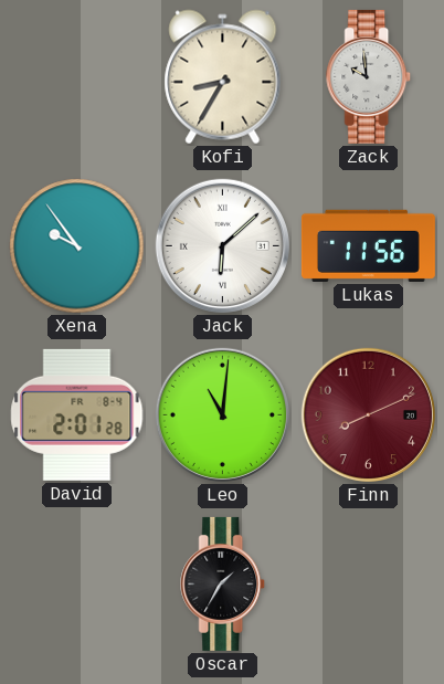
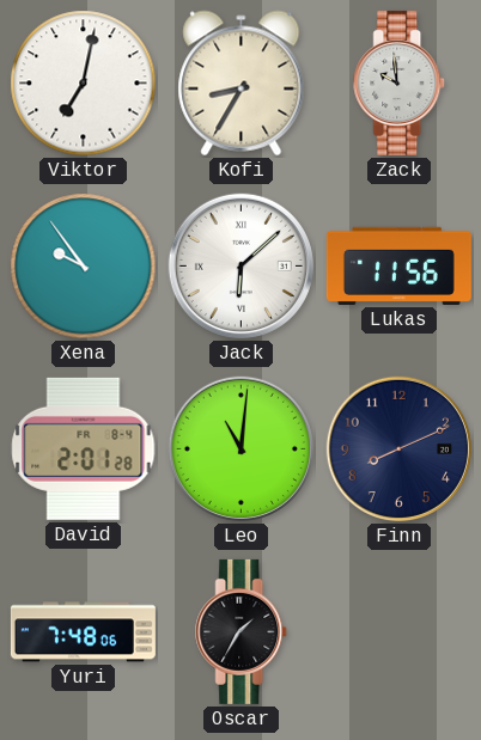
Viktor: none -> 7:02
Finn dial: burgundy -> navy
Yuri: none -> 7:48
